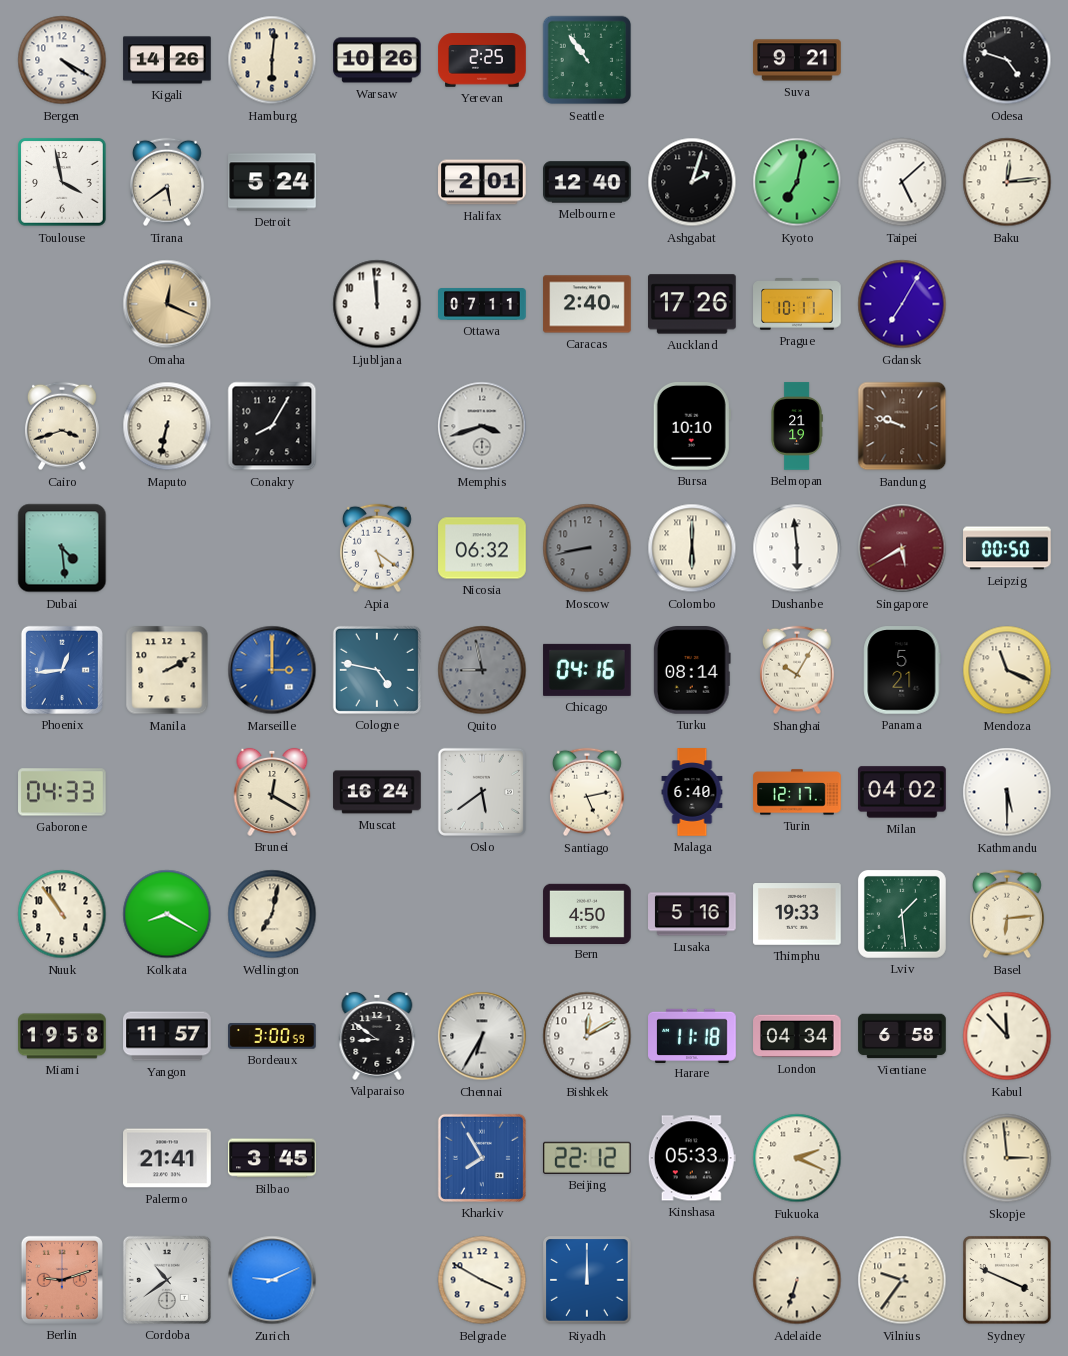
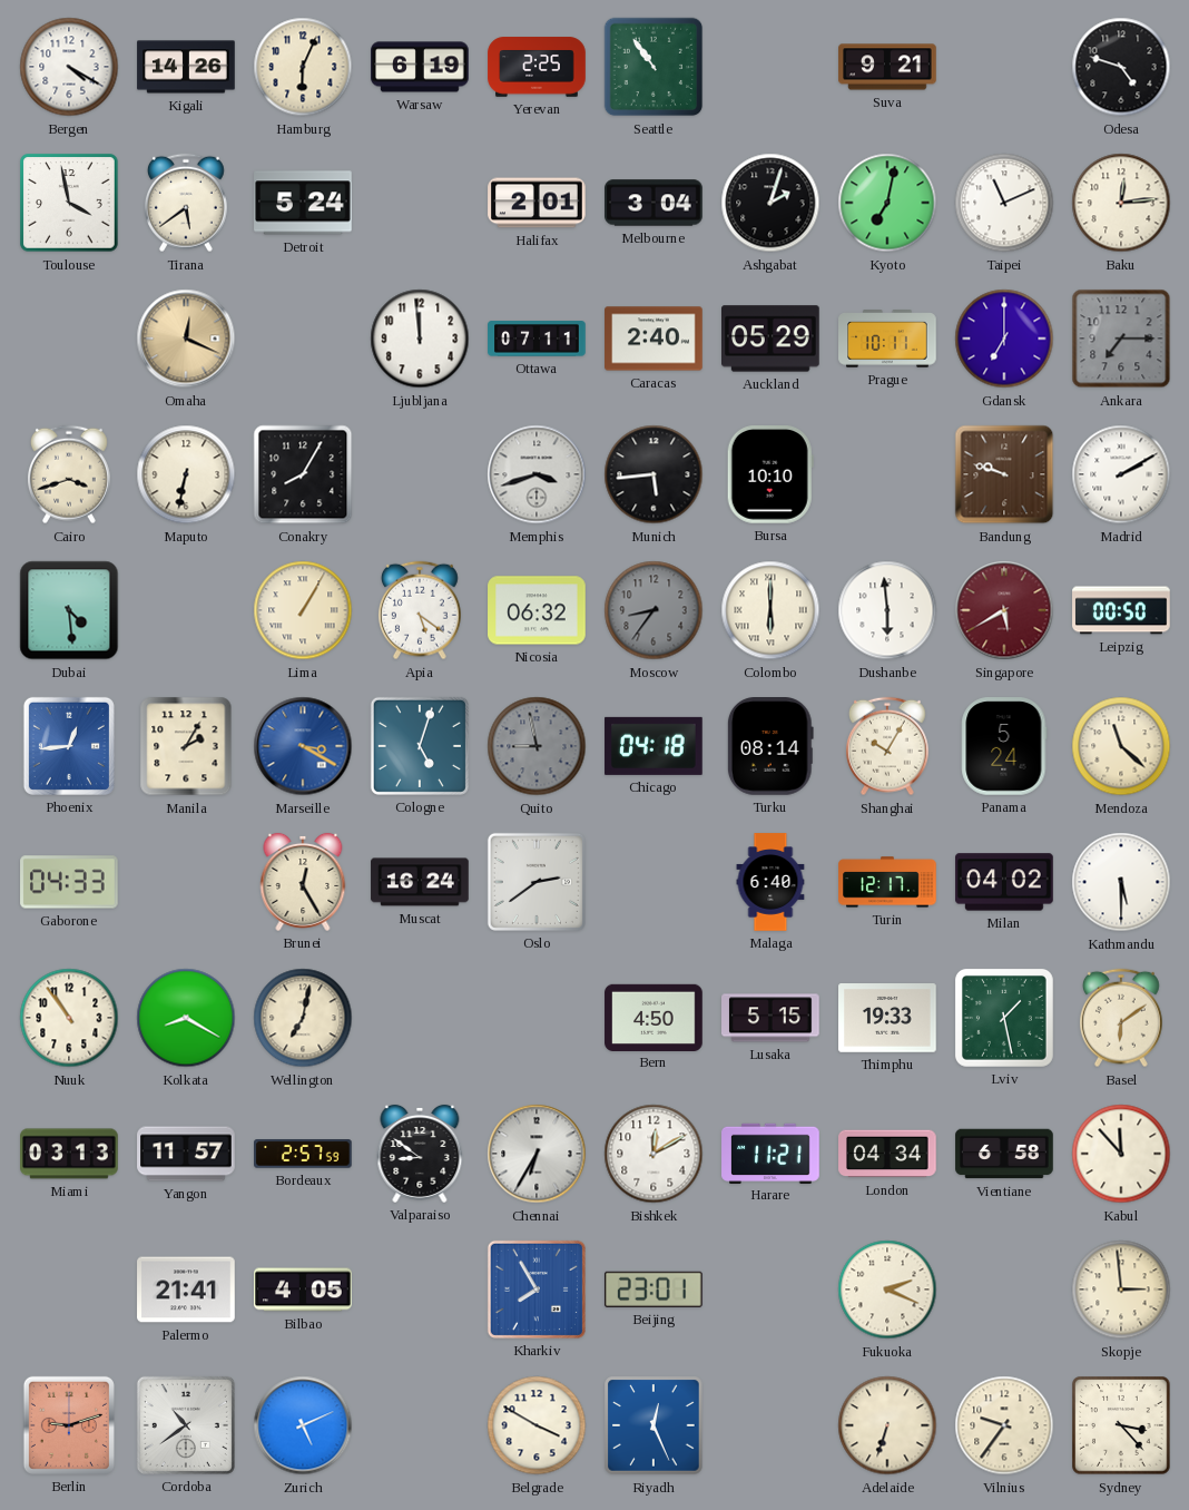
Hamburg: 6:01 -> 6:04
Warsaw: 10:26 -> 6:19
Melbourne: 12:40 -> 3:04
Taipei: 5:08 -> 11:11
Auckland: 17:26 -> 05:29
Gdansk: 7:05 -> 7:00
Ankara: none -> 7:15
Munich: none -> 5:44
Belmopan: 21:19 -> none
Madrid: none -> 2:10
Lima: none -> 1:05
Moscow: 8:43 -> 8:36
Manila: 2:10 -> 2:05
Marseille: 3:00 -> 3:20
Cologne: 4:47 -> 5:03
Chicago: 04:16 -> 04:18
Panama: 5:21 -> 5:24
Mendoza: 11:19 -> 11:22
Brunei: 12:20 -> 12:25
Oslo: 5:39 -> 2:39
Santiago: 5:13 -> none
Lusaka: 5:16 -> 5:15
Lviv: 1:29 -> 1:28
Basel: 6:14 -> 6:09
Miami: 19:58 -> 03:13
Bordeaux: 3:00 -> 2:57
Harare: 11:18 -> 11:21
Bilbao: 3:45 -> 4:05
Beijing: 22:12 -> 23:01
Kinshasa: 05:33 -> none
Zurich: 9:11 -> 5:11
Riyadh: 12:00 -> 12:26
Sydney: 3:49 -> 3:23
